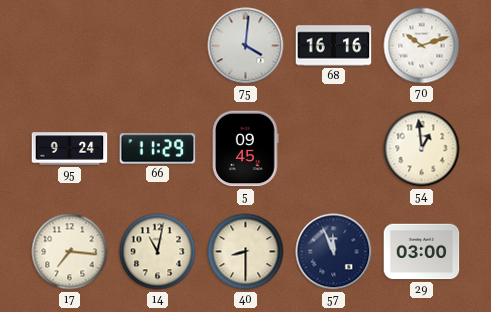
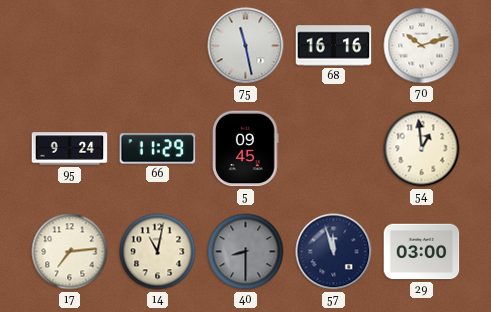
75: 4:01 -> 11:28
17: 7:16 -> 7:14
40 dial: cream -> grey
57: 11:56 -> 11:57
